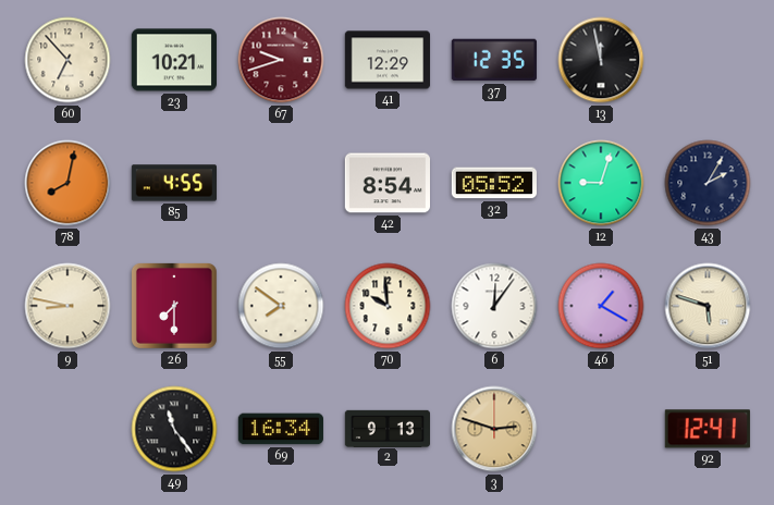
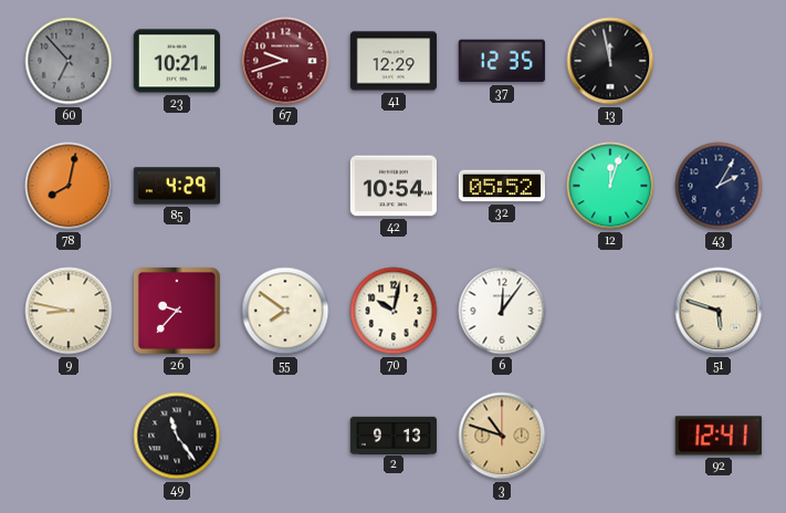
60 dial: cream -> grey
85: 4:55 -> 4:29
42: 8:54 -> 10:54
12: 9:03 -> 12:03
26: 7:30 -> 9:37
70: 9:59 -> 10:02
46: 1:20 -> none
69: 16:34 -> none
3: 2:48 -> 10:48
